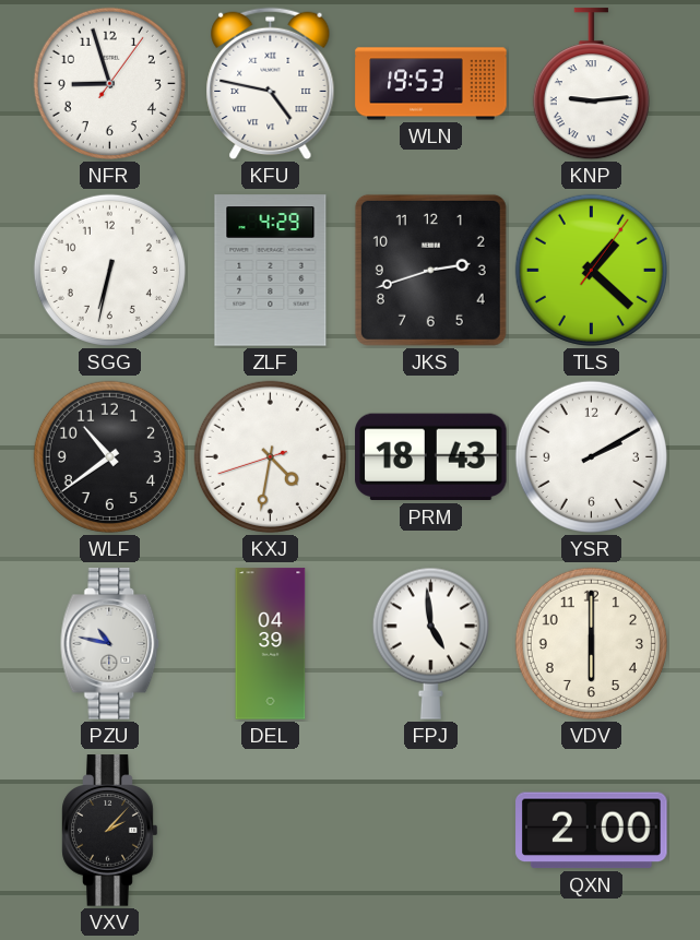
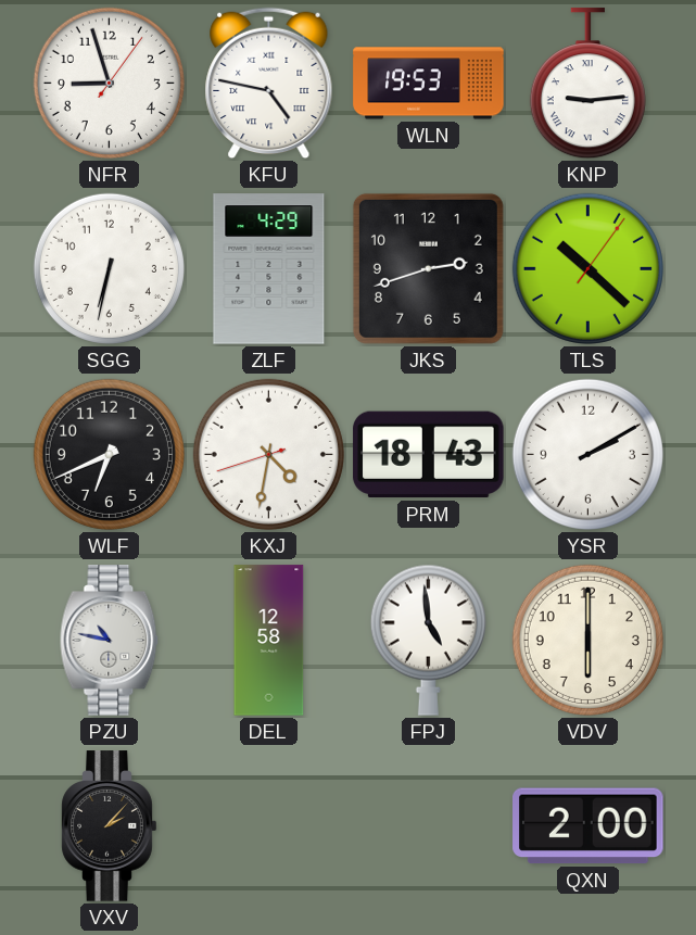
TLS: 1:22 -> 10:22
WLF: 10:39 -> 6:41
DEL: 04:39 -> 12:58
